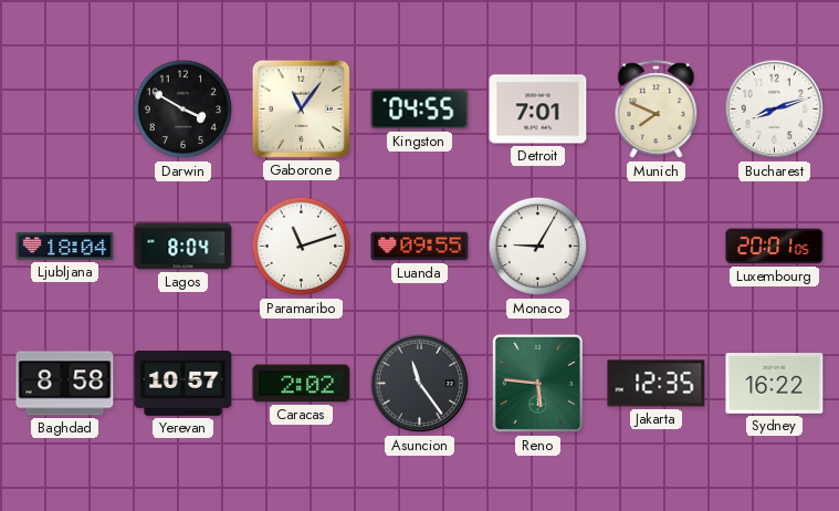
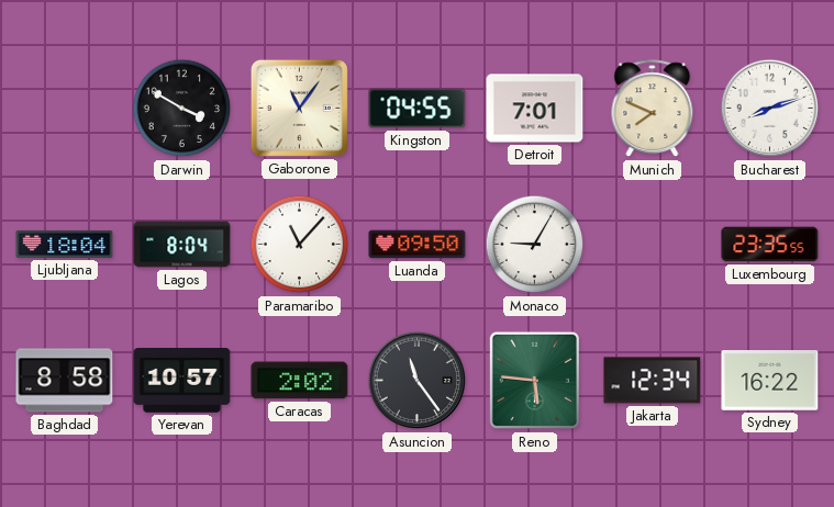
Paramaribo: 11:12 -> 11:07
Luanda: 09:55 -> 09:50
Luxembourg: 20:01 -> 23:35
Jakarta: 12:35 -> 12:34
